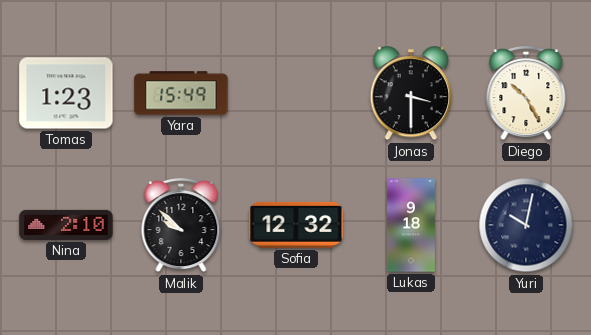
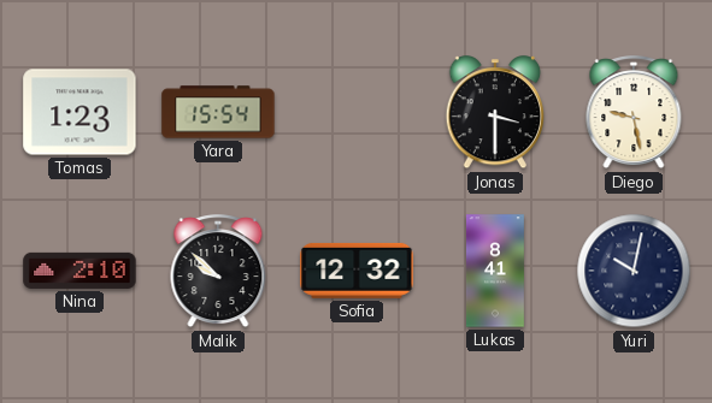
Yara: 15:49 -> 15:54
Diego: 10:25 -> 9:28
Lukas: 9:18 -> 8:41
